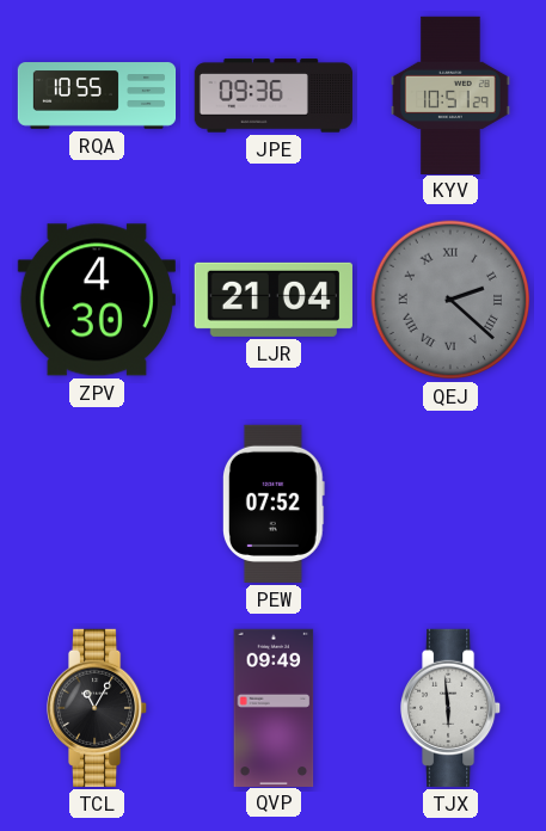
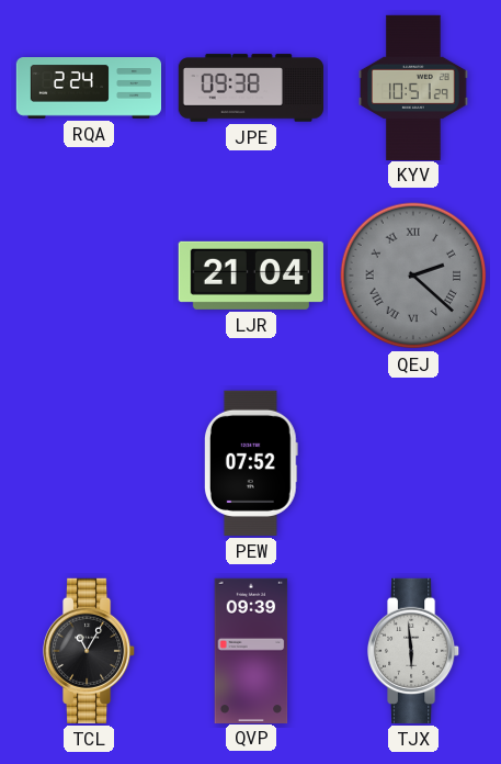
RQA: 10:55 -> 2:24
JPE: 09:36 -> 09:38
ZPV: 4:30 -> none
QVP: 09:49 -> 09:39
